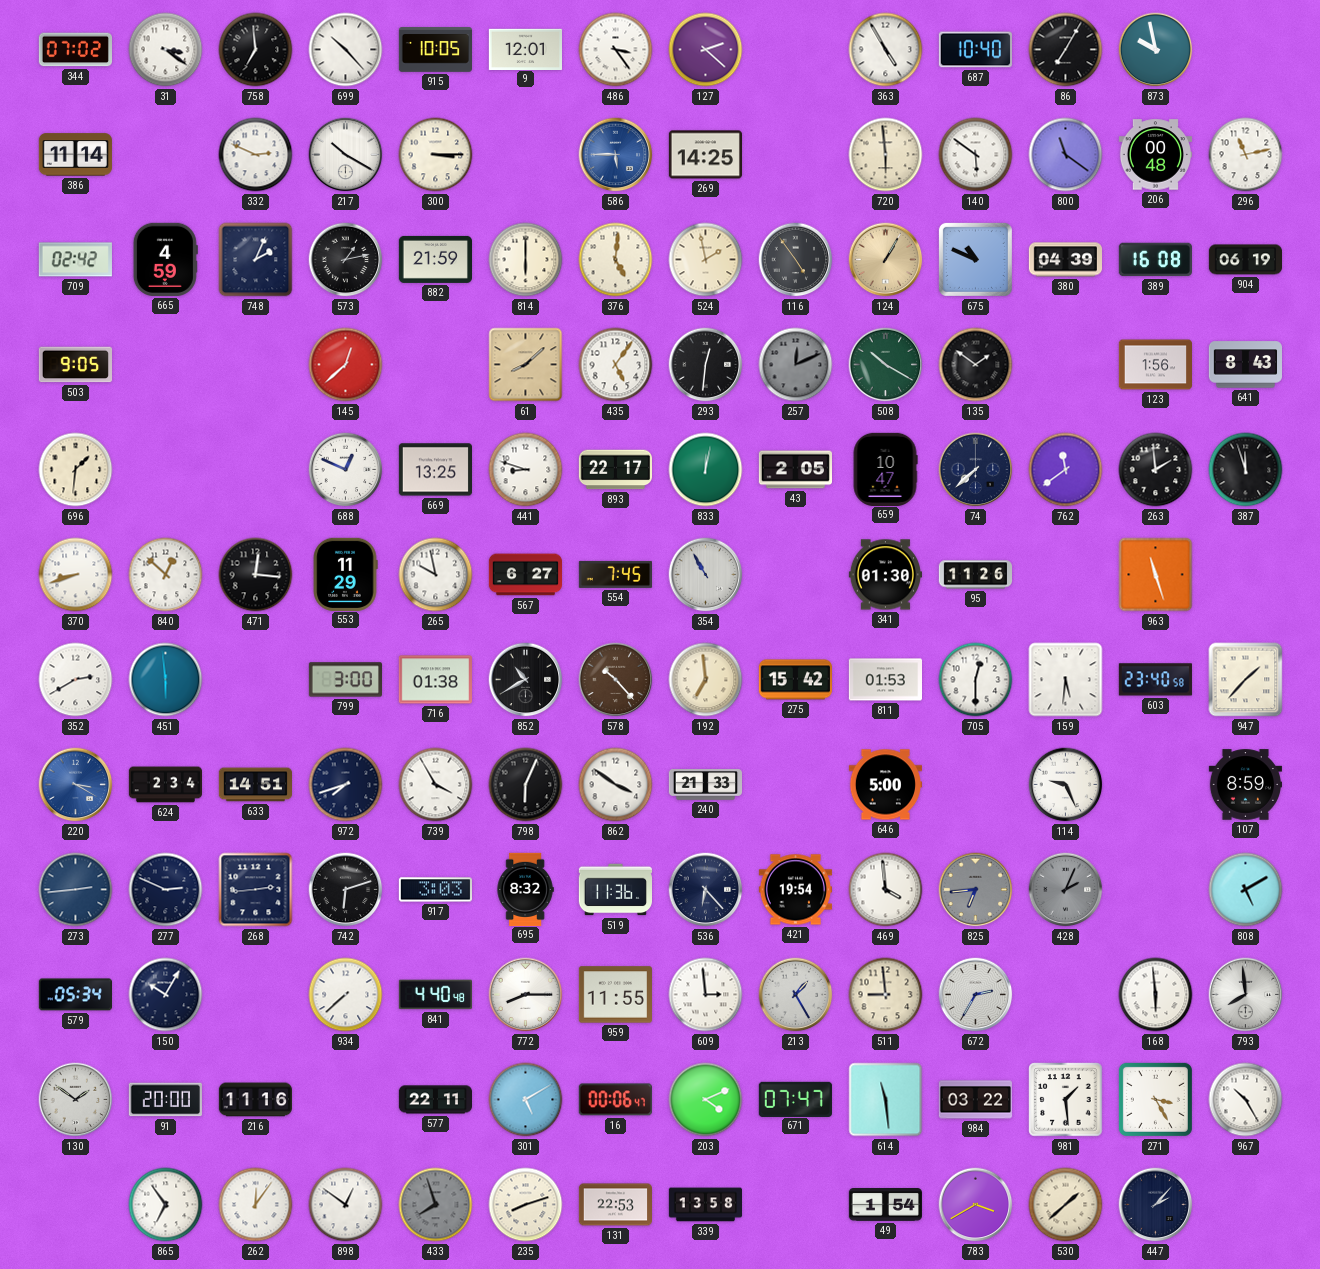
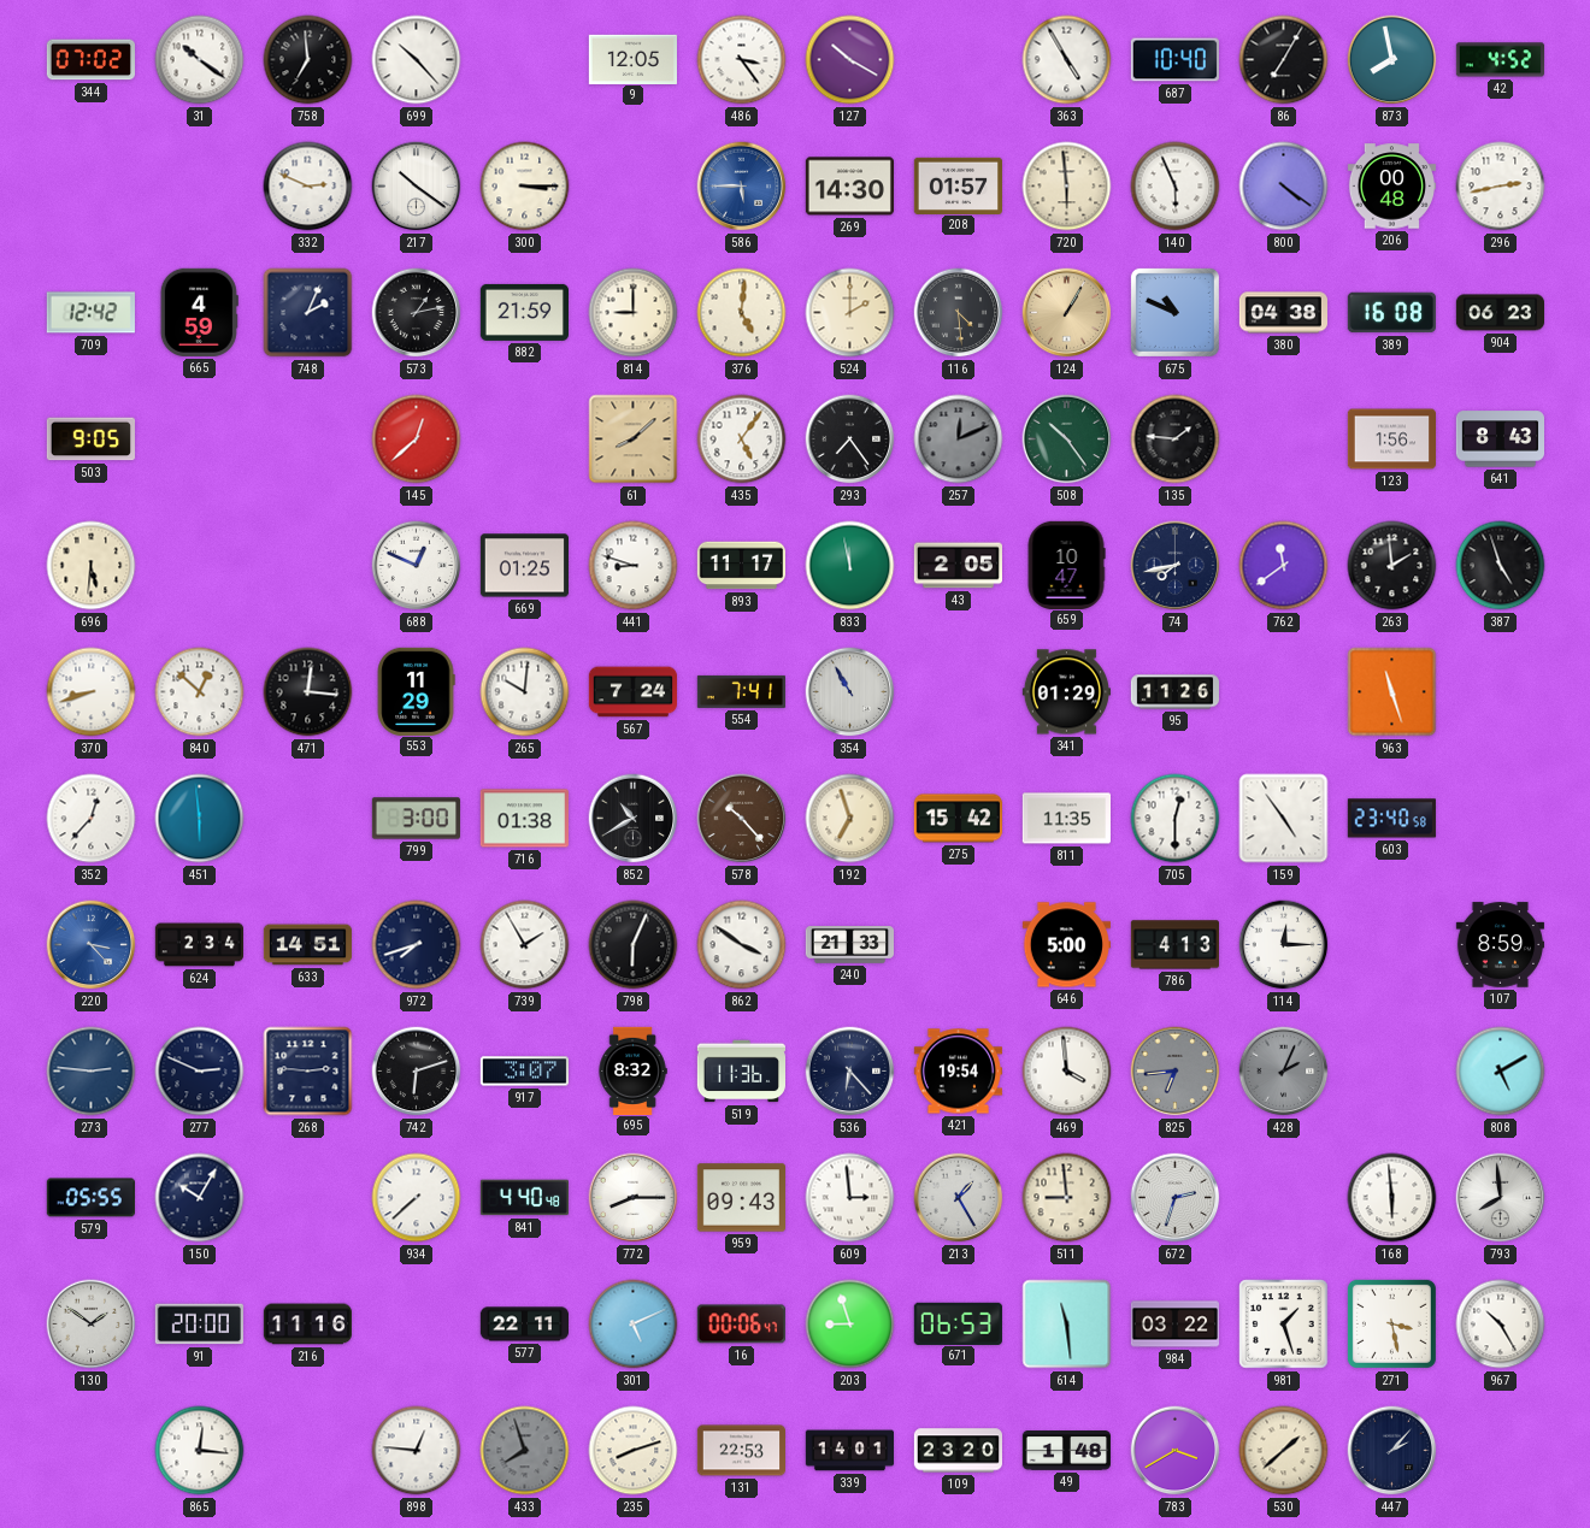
31: 3:21 -> 10:21
915: 10:05 -> none
9: 12:01 -> 12:05
127: 2:22 -> 10:20
873: 9:58 -> 7:58
42: none -> 4:52
386: 11:14 -> none
217: 10:20 -> 10:21
269: 14:25 -> 14:30
208: none -> 01:57
140: 5:51 -> 5:56
800: 11:21 -> 4:21
296: 11:13 -> 2:43
709: 02:42 -> 12:42
814: 6:00 -> 9:00
524: 1:58 -> 2:00
116: 4:54 -> 4:29
380: 04:39 -> 04:38
904: 06:19 -> 06:23
293: 12:31 -> 7:24
508: 10:20 -> 10:24
135: 1:51 -> 1:46
696: 1:31 -> 5:31
669: 13:25 -> 01:25
893: 22:17 -> 11:17
833: 12:02 -> 11:58
74: 7:38 -> 7:43
387: 11:57 -> 4:57
265: 9:58 -> 10:01
567: 6:27 -> 7:24
554: 7:45 -> 7:41
341: 01:30 -> 01:29
352: 2:40 -> 12:37
192: 6:59 -> 6:57
811: 01:53 -> 11:35
159: 5:31 -> 4:54
947: 1:37 -> none
220: 3:20 -> 3:23
739: 3:55 -> 1:55
786: none -> 4:13
114: 9:26 -> 12:15
273: 2:44 -> 2:46
268: 2:44 -> 2:46
917: 3:03 -> 3:07
579: 05:34 -> 05:55
959: 11:55 -> 09:43
672: 2:35 -> 2:33
301: 5:10 -> 5:11
203: 4:11 -> 8:57
671: 07:47 -> 06:53
981: 1:29 -> 1:27
271: 3:25 -> 3:28
865: 6:54 -> 12:16
262: 12:06 -> none
898: 12:51 -> 12:46
339: 13:58 -> 14:01
109: none -> 23:20
49: 1:54 -> 1:48
